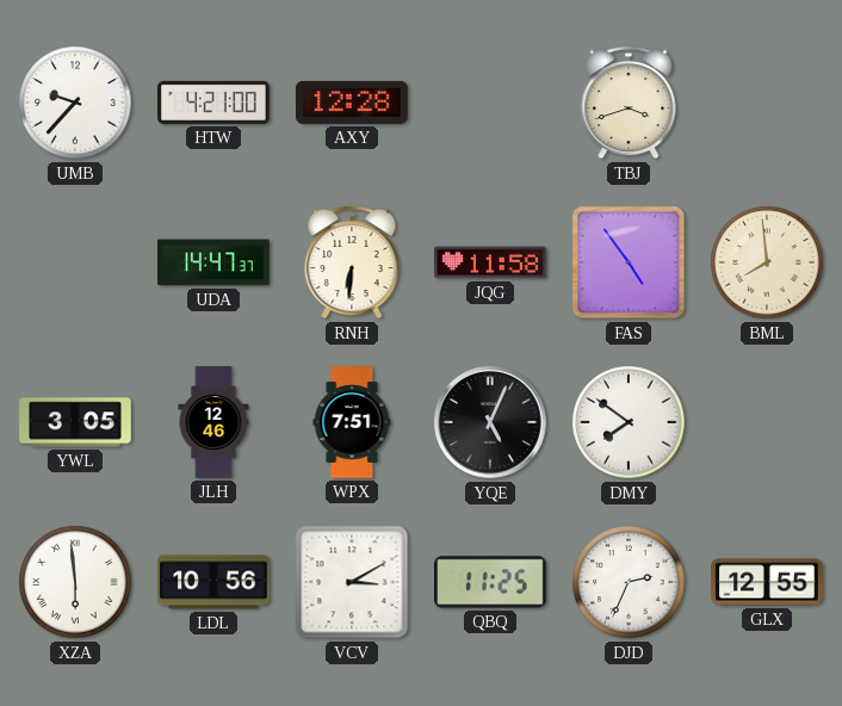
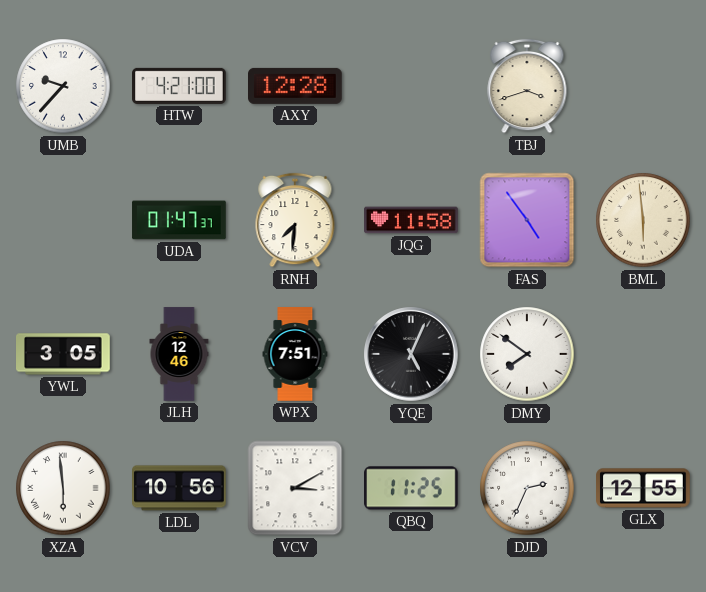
UDA: 14:47 -> 01:47
RNH: 6:31 -> 7:31
BML: 7:59 -> 5:59
